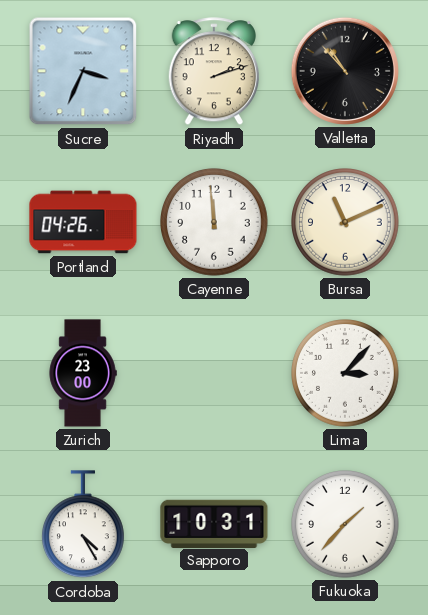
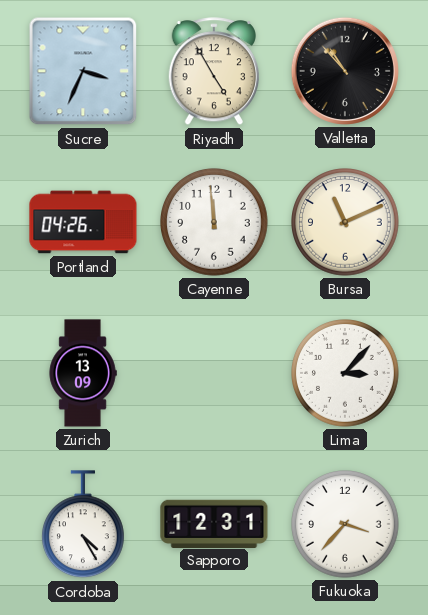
Riyadh: 2:12 -> 4:55
Zurich: 23:00 -> 13:09
Sapporo: 10:31 -> 12:31
Fukuoka: 1:37 -> 3:37
